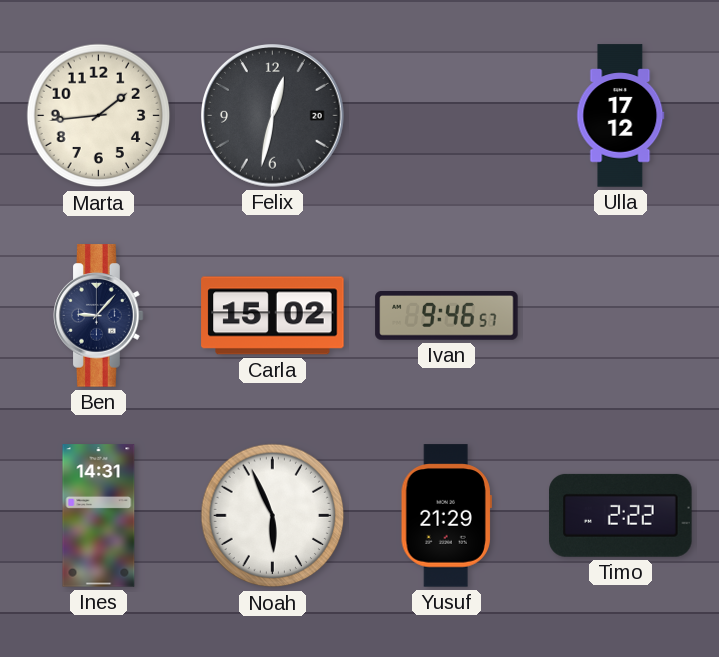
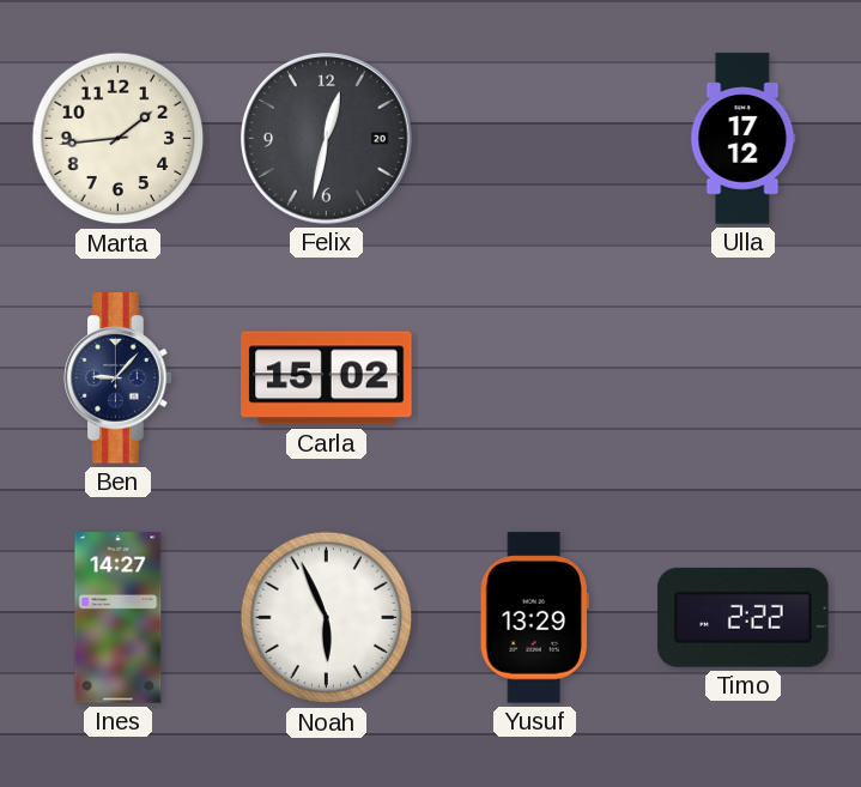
Ivan: 9:46 -> none
Ines: 14:31 -> 14:27
Yusuf: 21:29 -> 13:29
